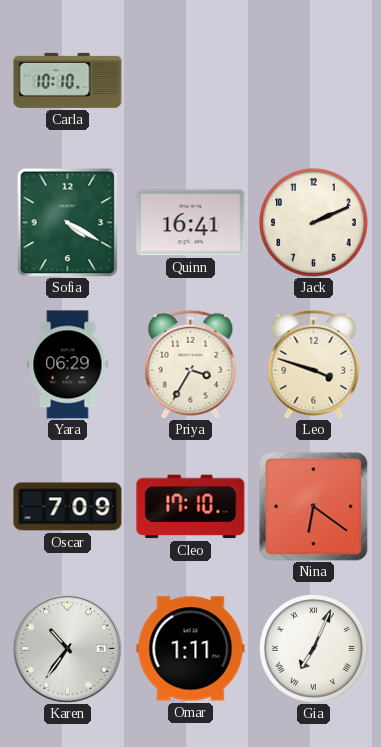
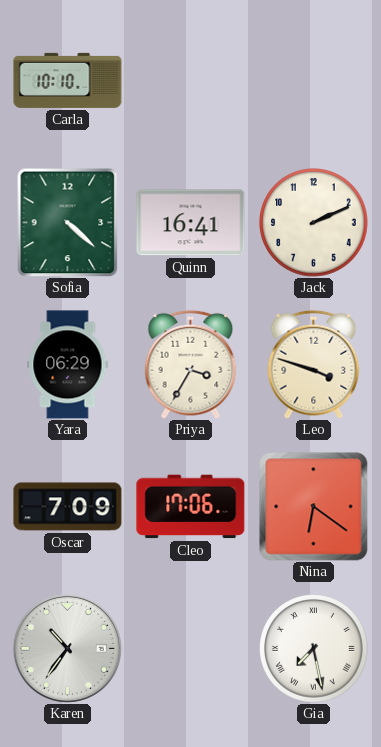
Sofia: 4:20 -> 4:22
Cleo: 17:10 -> 17:06
Omar: 1:11 -> none
Gia: 7:04 -> 7:28
